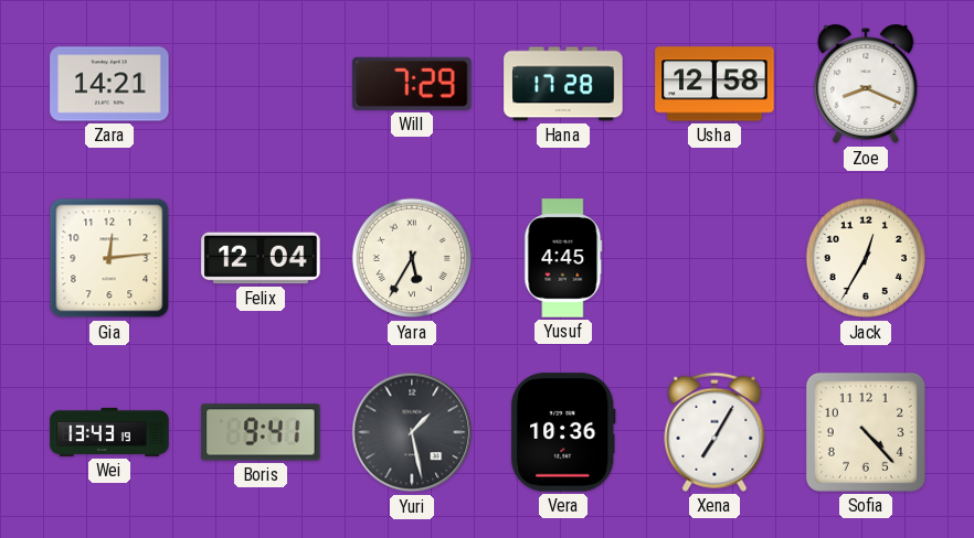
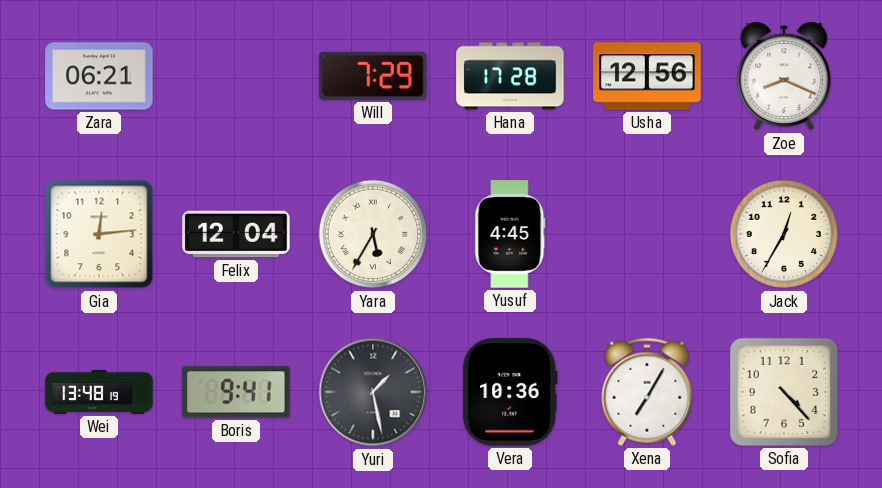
Zara: 14:21 -> 06:21
Usha: 12:58 -> 12:56
Wei: 13:43 -> 13:48
